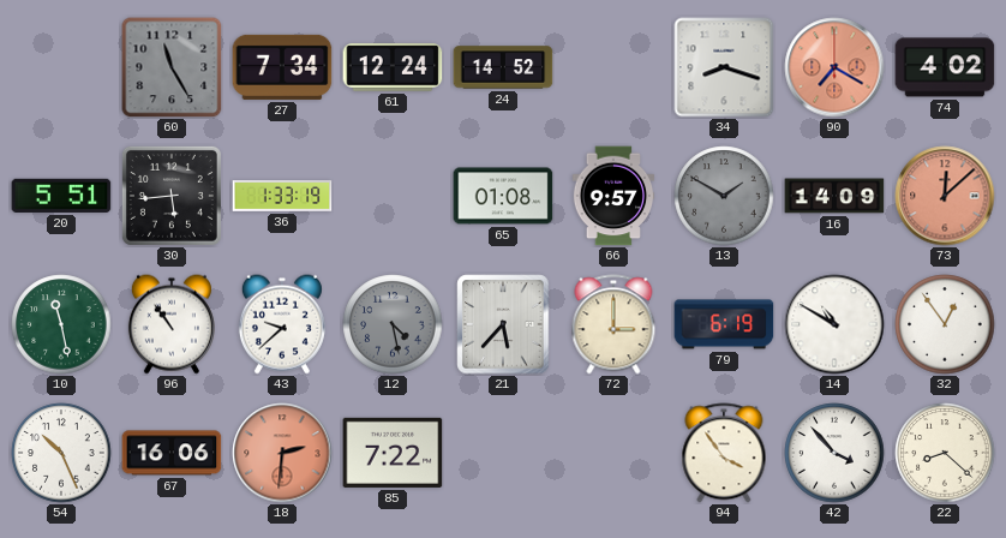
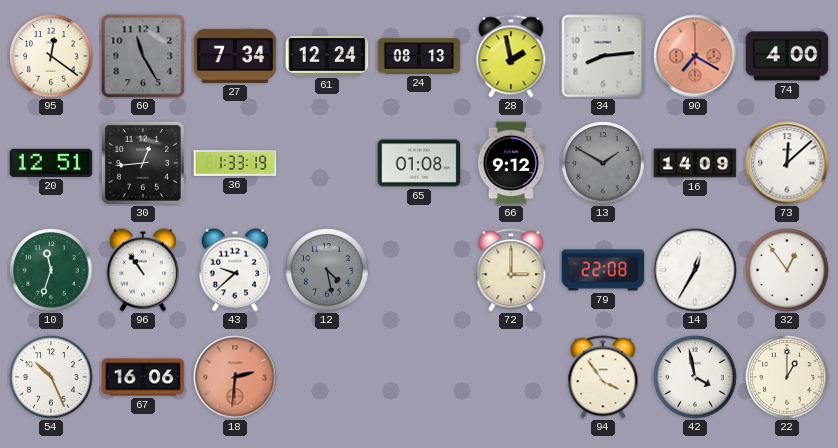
95: none -> 12:21
24: 14:52 -> 08:13
28: none -> 1:58
34: 8:18 -> 8:14
74: 4:02 -> 4:00
20: 5:51 -> 12:51
30: 5:44 -> 12:44
66: 9:57 -> 9:12
73 dial: salmon -> white
10: 11:28 -> 11:33
21: 5:37 -> none
79: 6:19 -> 22:08
14: 10:50 -> 12:35
85: 7:22 -> none
42: 3:53 -> 3:58
22: 8:22 -> 1:00
